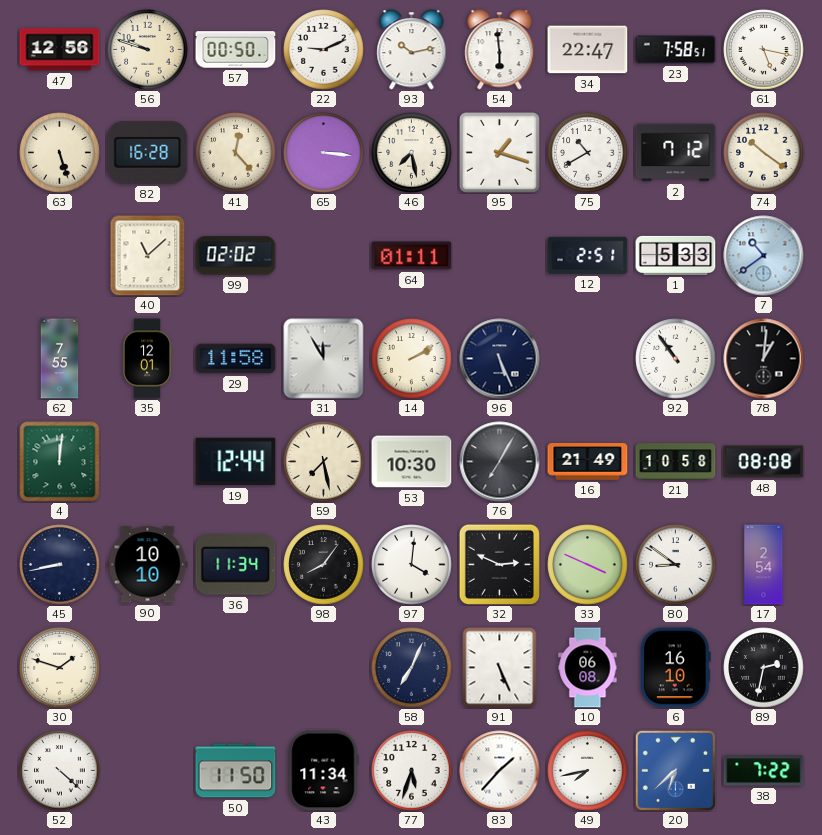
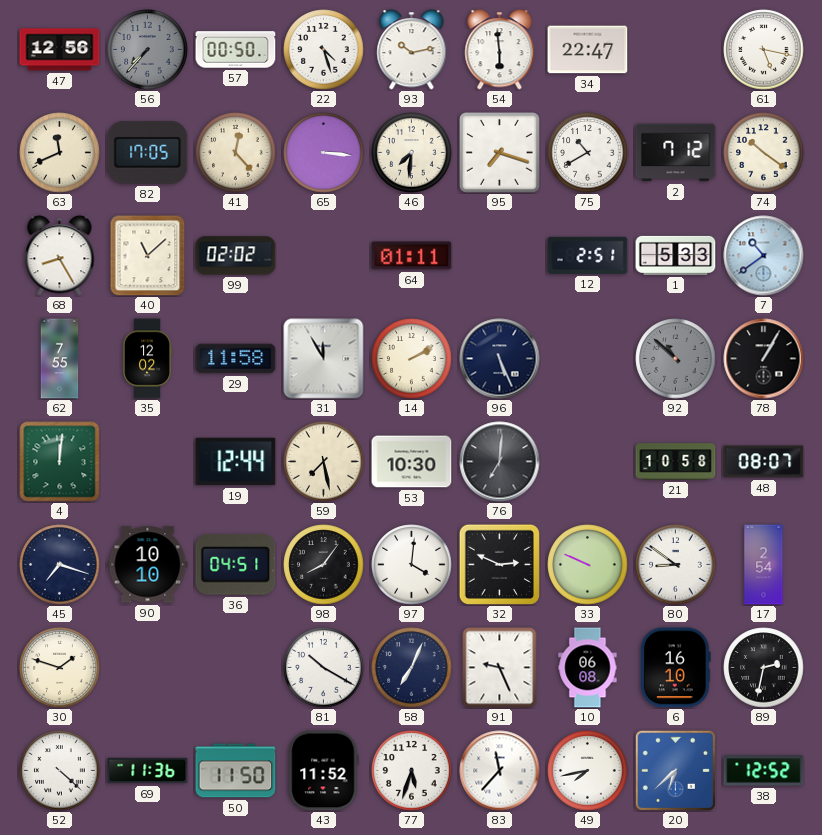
56: 9:48 -> 7:37
56 dial: cream -> grey
22: 9:11 -> 4:27
23: 7:58 -> none
63: 5:27 -> 11:41
82: 16:28 -> 17:05
46: 7:28 -> 7:31
95: 1:18 -> 7:18
68: none -> 8:25
35: 12:01 -> 12:02
92: 10:54 -> 10:52
92 dial: white -> grey
78: 1:01 -> 1:05
76: 7:05 -> 7:01
16: 21:49 -> none
48: 08:08 -> 08:07
45: 8:43 -> 7:18
36: 11:34 -> 04:51
33: 3:49 -> 9:49
81: none -> 10:20
91: 5:26 -> 9:26
69: none -> 11:36
43: 11:34 -> 11:52
83: 1:37 -> 11:37
38: 7:22 -> 12:52
